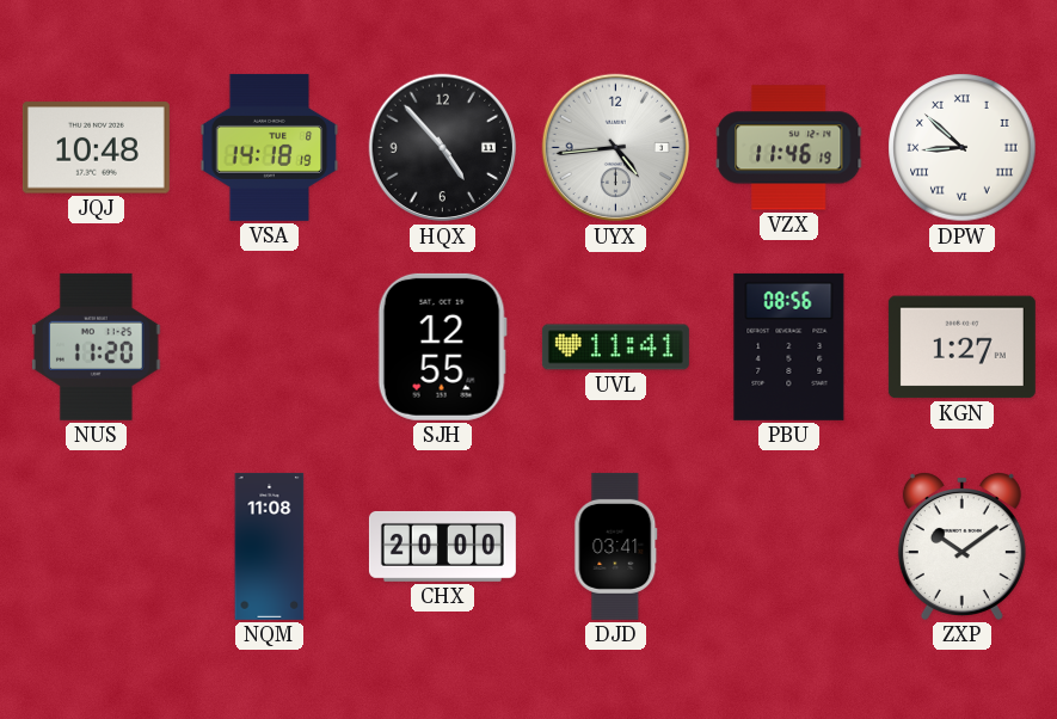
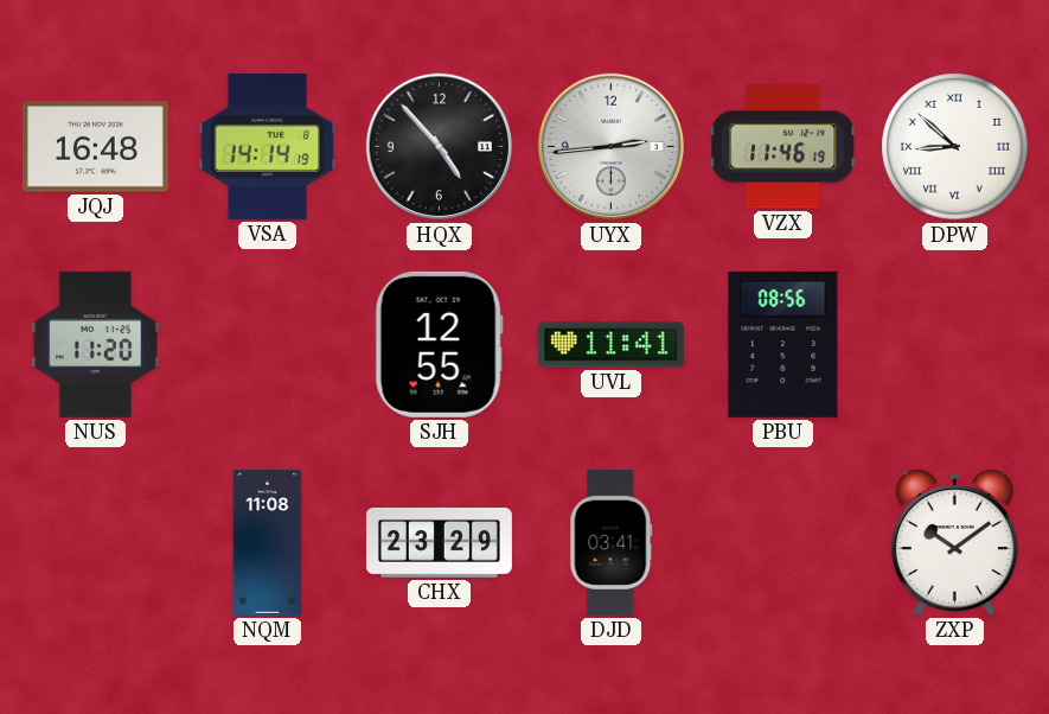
JQJ: 10:48 -> 16:48
VSA: 14:18 -> 14:14
UYX: 4:44 -> 2:44
KGN: 1:27 -> none
CHX: 20:00 -> 23:29
